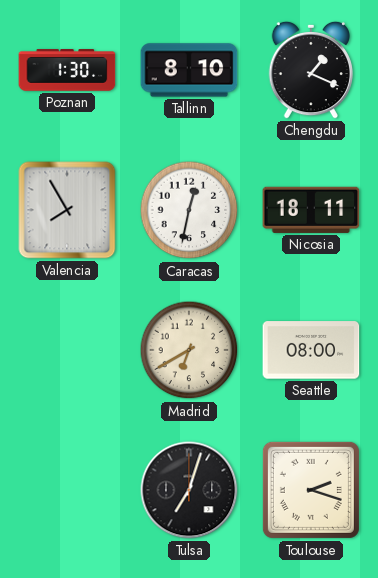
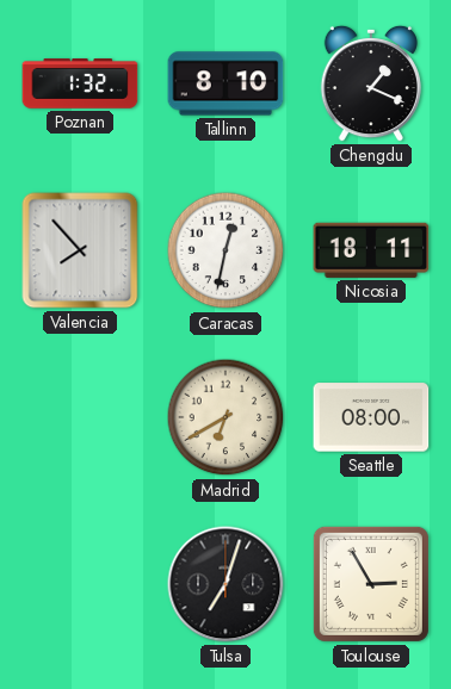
Poznan: 1:30 -> 1:32
Valencia: 7:55 -> 7:53
Toulouse: 2:18 -> 2:55
